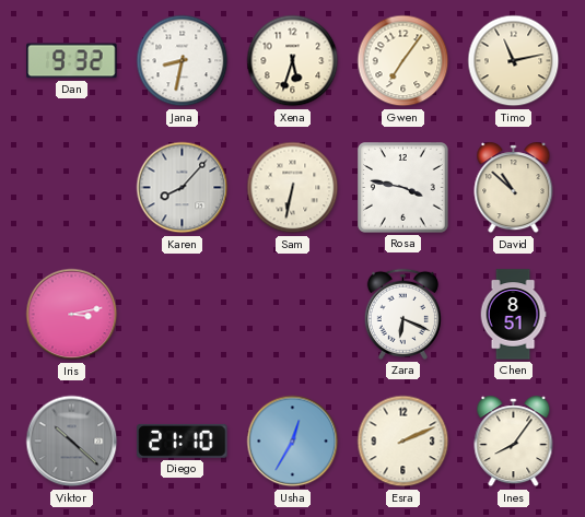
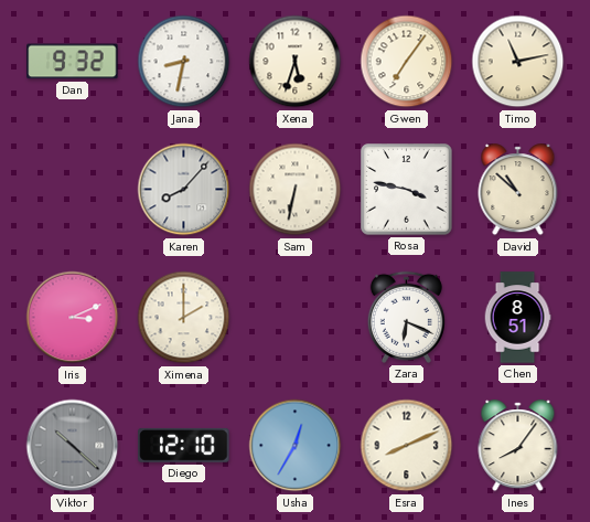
Iris: 3:13 -> 3:11
Ximena: none -> 2:00
Diego: 21:10 -> 12:10
Esra: 2:11 -> 8:11
